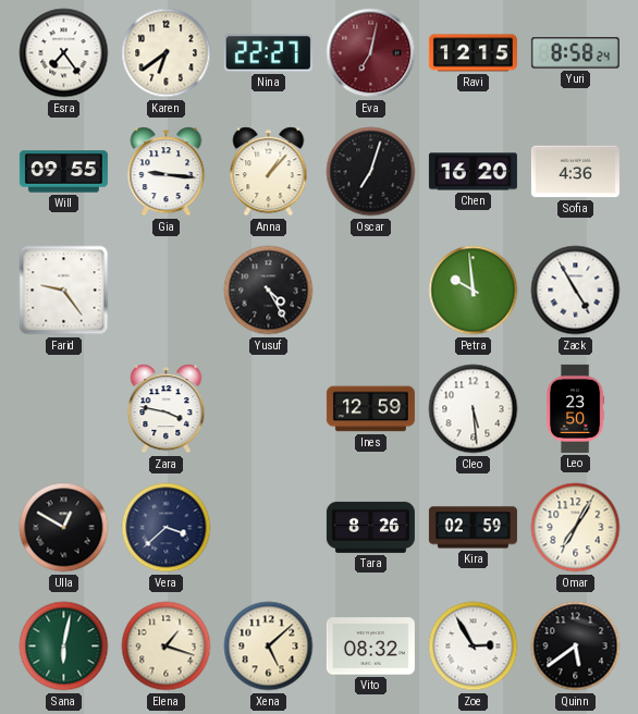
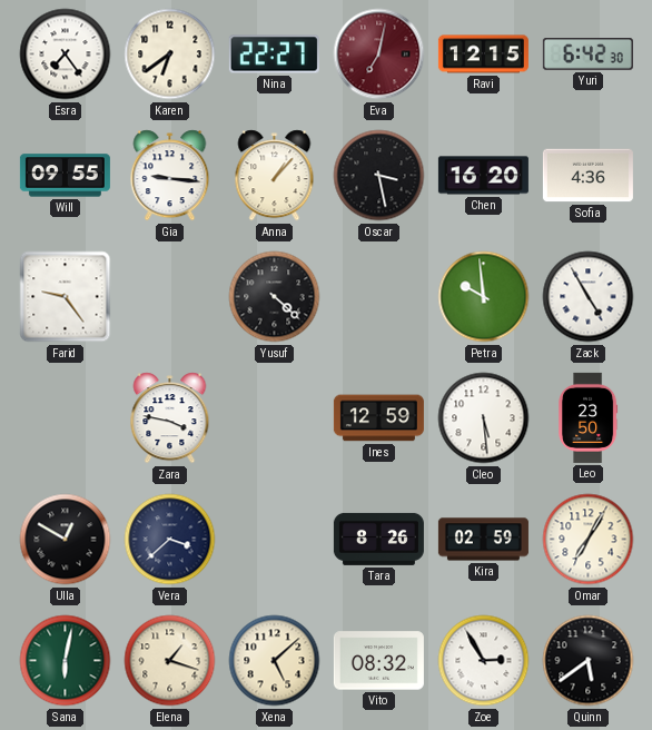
Yuri: 8:58 -> 6:42
Oscar: 7:03 -> 3:28
Yusuf: 4:25 -> 4:22
